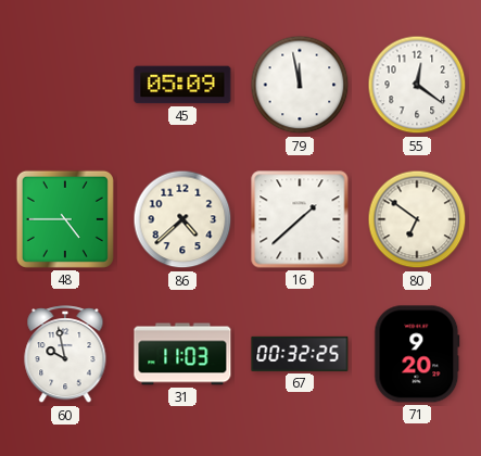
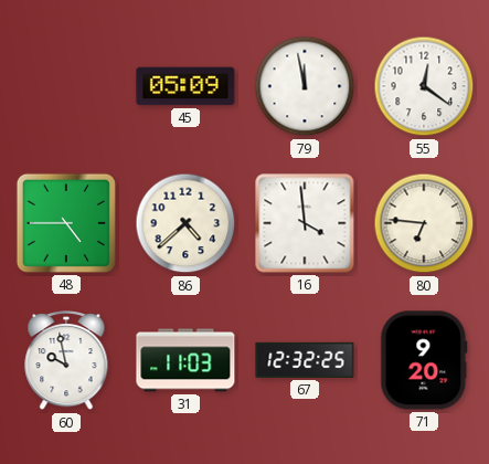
16: 1:38 -> 3:59
80: 6:51 -> 6:46
67: 00:32 -> 12:32
